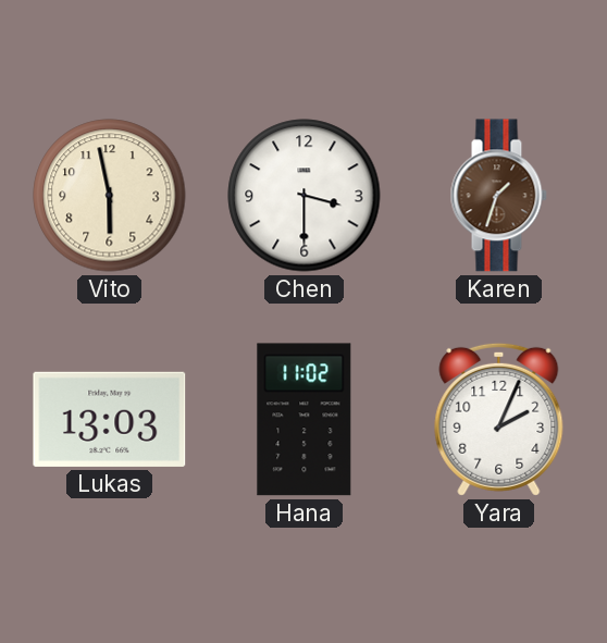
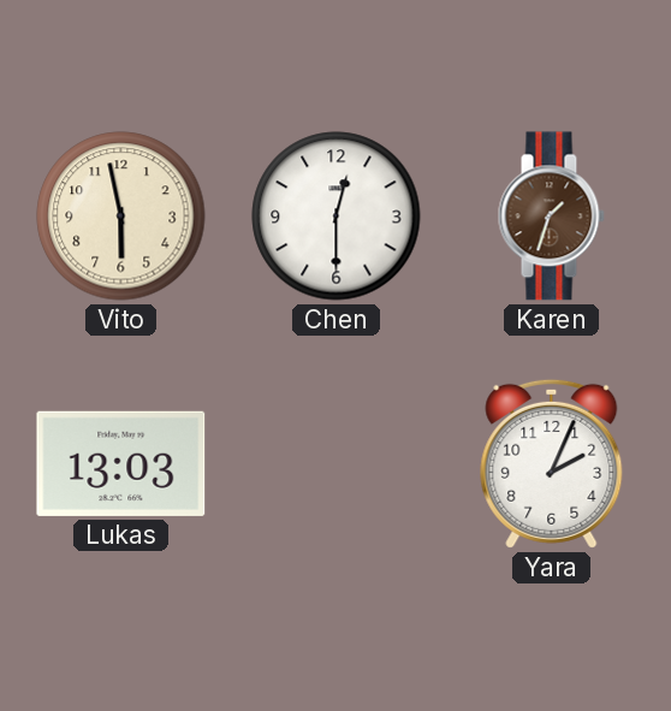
Chen: 3:30 -> 12:30
Hana: 11:02 -> none
